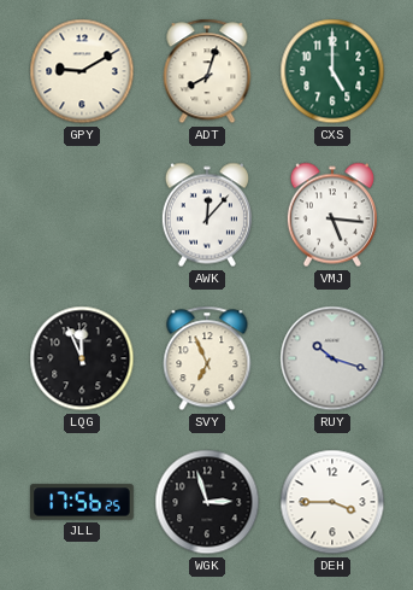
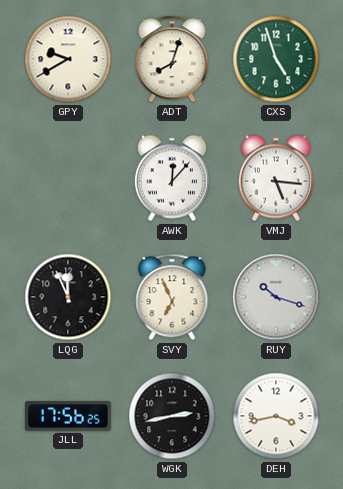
GPY: 9:10 -> 9:40
CXS: 5:00 -> 4:57
WGK: 2:57 -> 2:43
DEH: 3:45 -> 3:43
